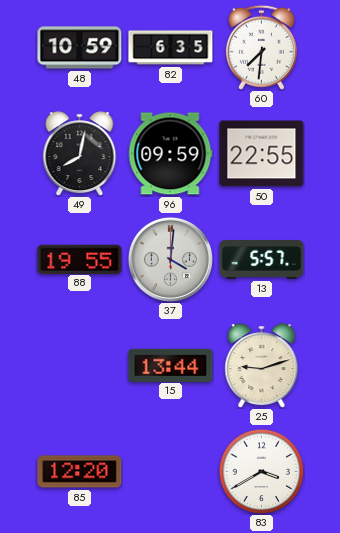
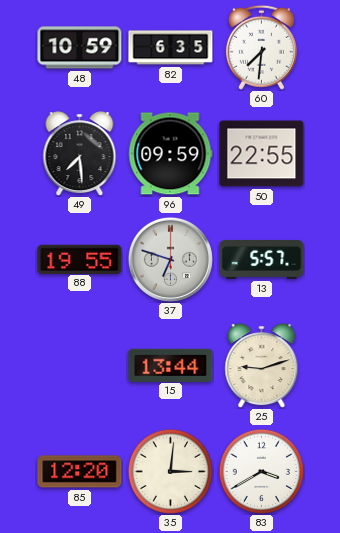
49: 8:02 -> 7:29
37: 4:01 -> 6:48
35: none -> 3:01
